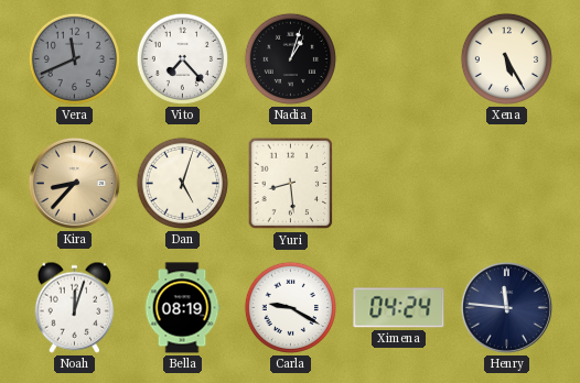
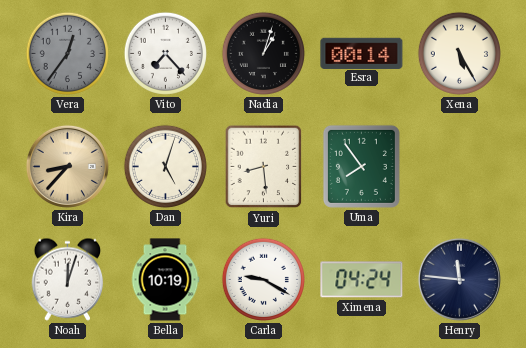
Vera: 11:41 -> 12:36
Esra: none -> 00:14
Uma: none -> 7:54
Bella: 08:19 -> 10:19
